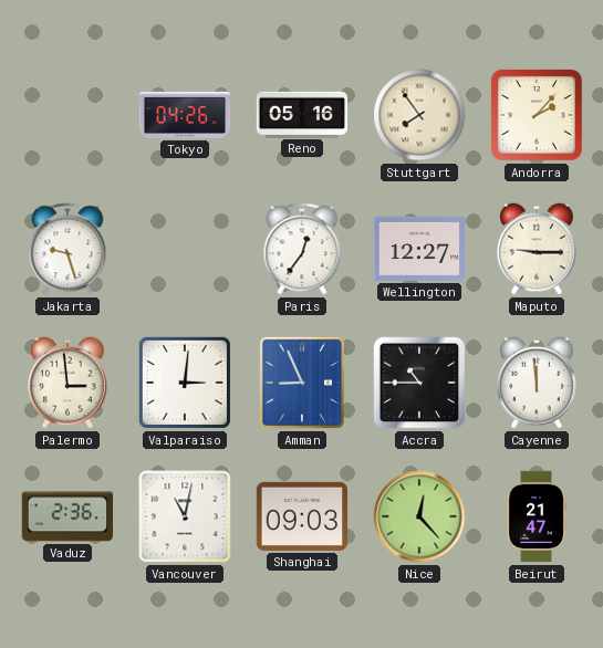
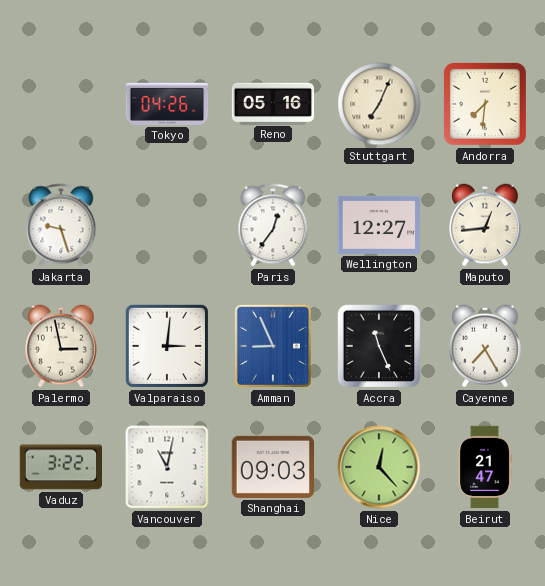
Stuttgart: 7:54 -> 7:04
Andorra: 2:07 -> 7:31
Maputo: 9:15 -> 12:44
Palermo: 2:59 -> 2:58
Accra: 10:45 -> 11:26
Cayenne: 11:59 -> 7:25
Vaduz: 2:36 -> 3:22
